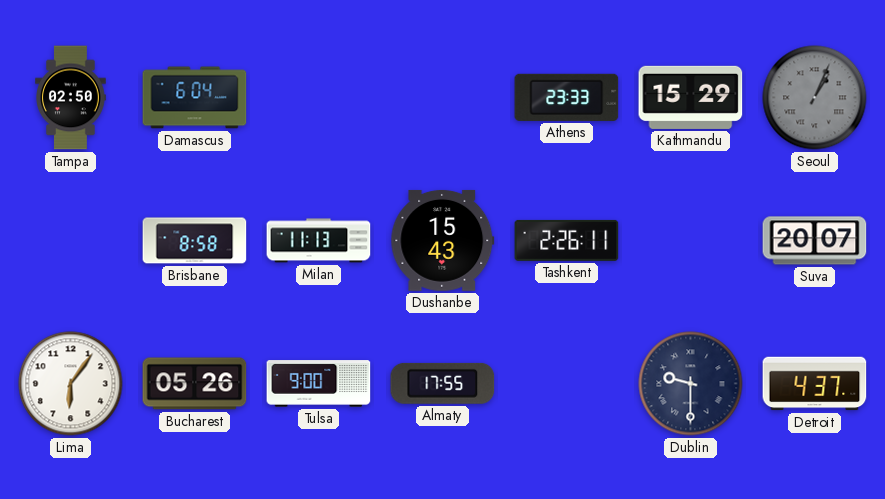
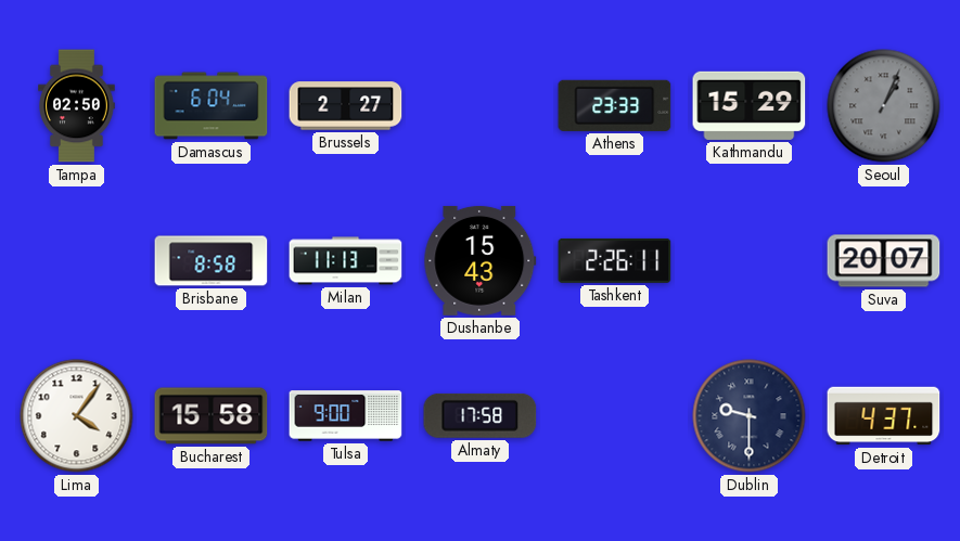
Brussels: none -> 2:27
Lima: 6:06 -> 4:06
Bucharest: 05:26 -> 15:58
Almaty: 17:55 -> 17:58
